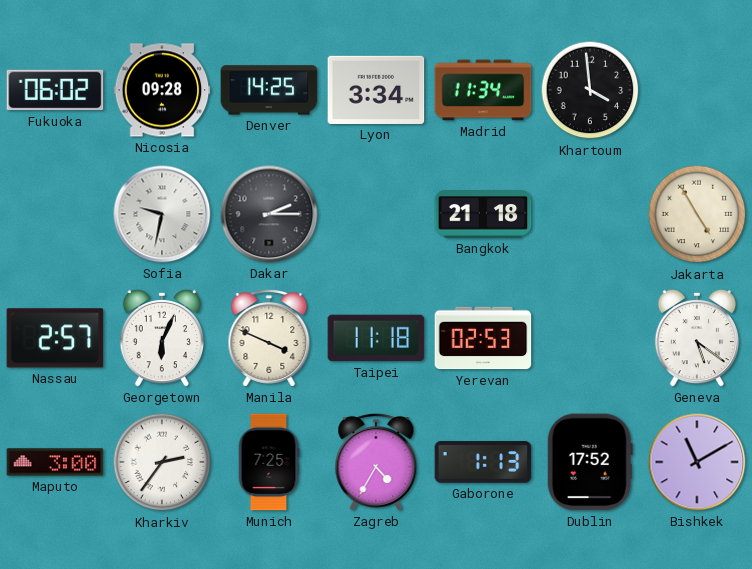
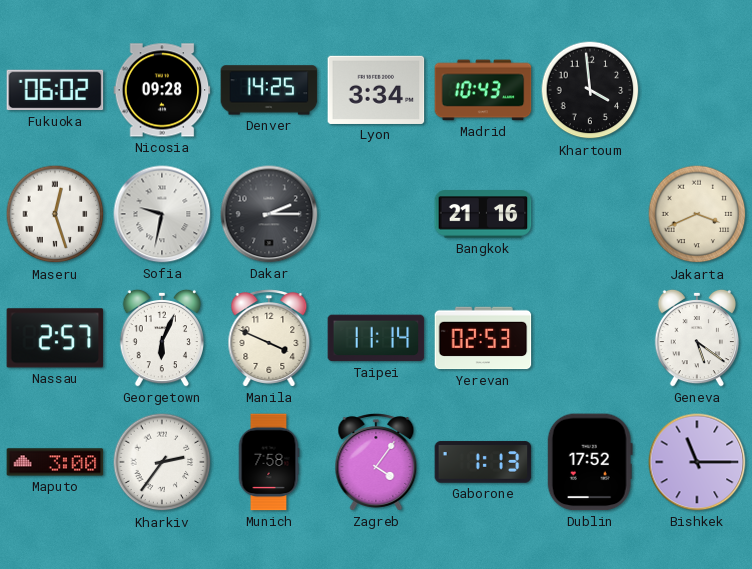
Madrid: 11:34 -> 10:43
Maseru: none -> 12:27
Bangkok: 21:18 -> 21:16
Jakarta: 4:55 -> 3:41
Taipei: 11:18 -> 11:14
Munich: 7:25 -> 7:58
Zagreb: 4:35 -> 4:06
Bishkek: 11:10 -> 11:15
